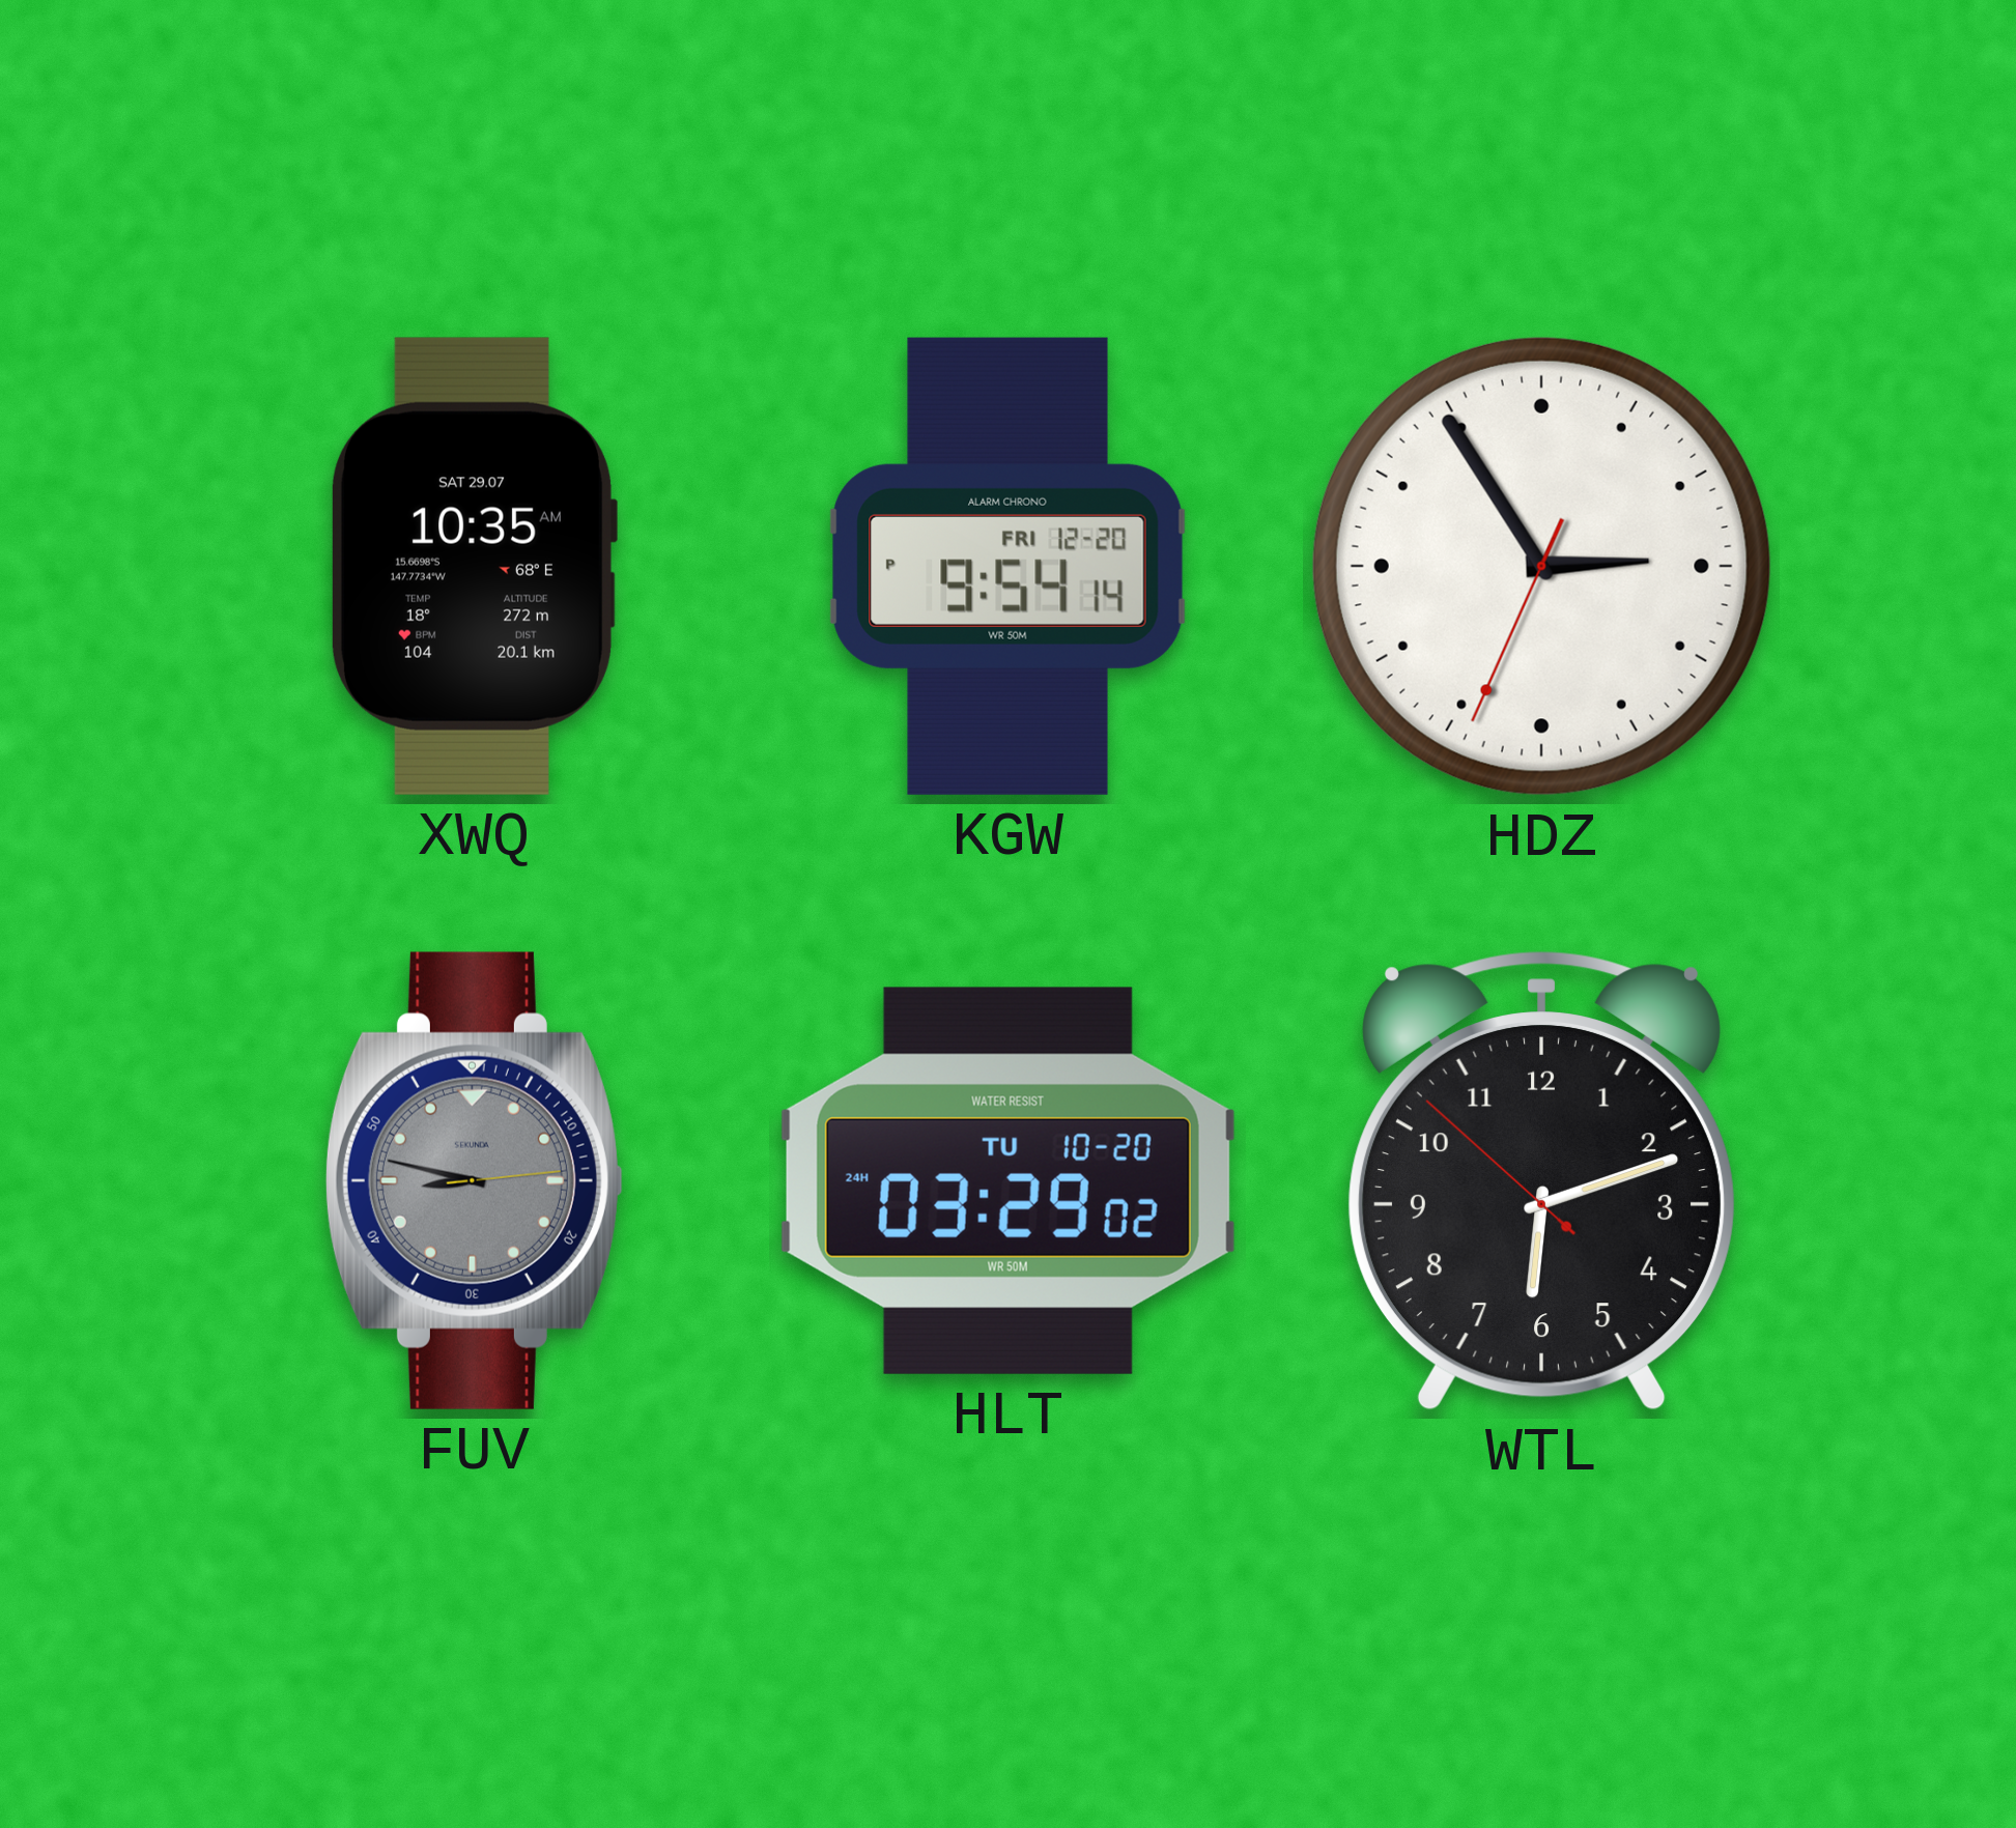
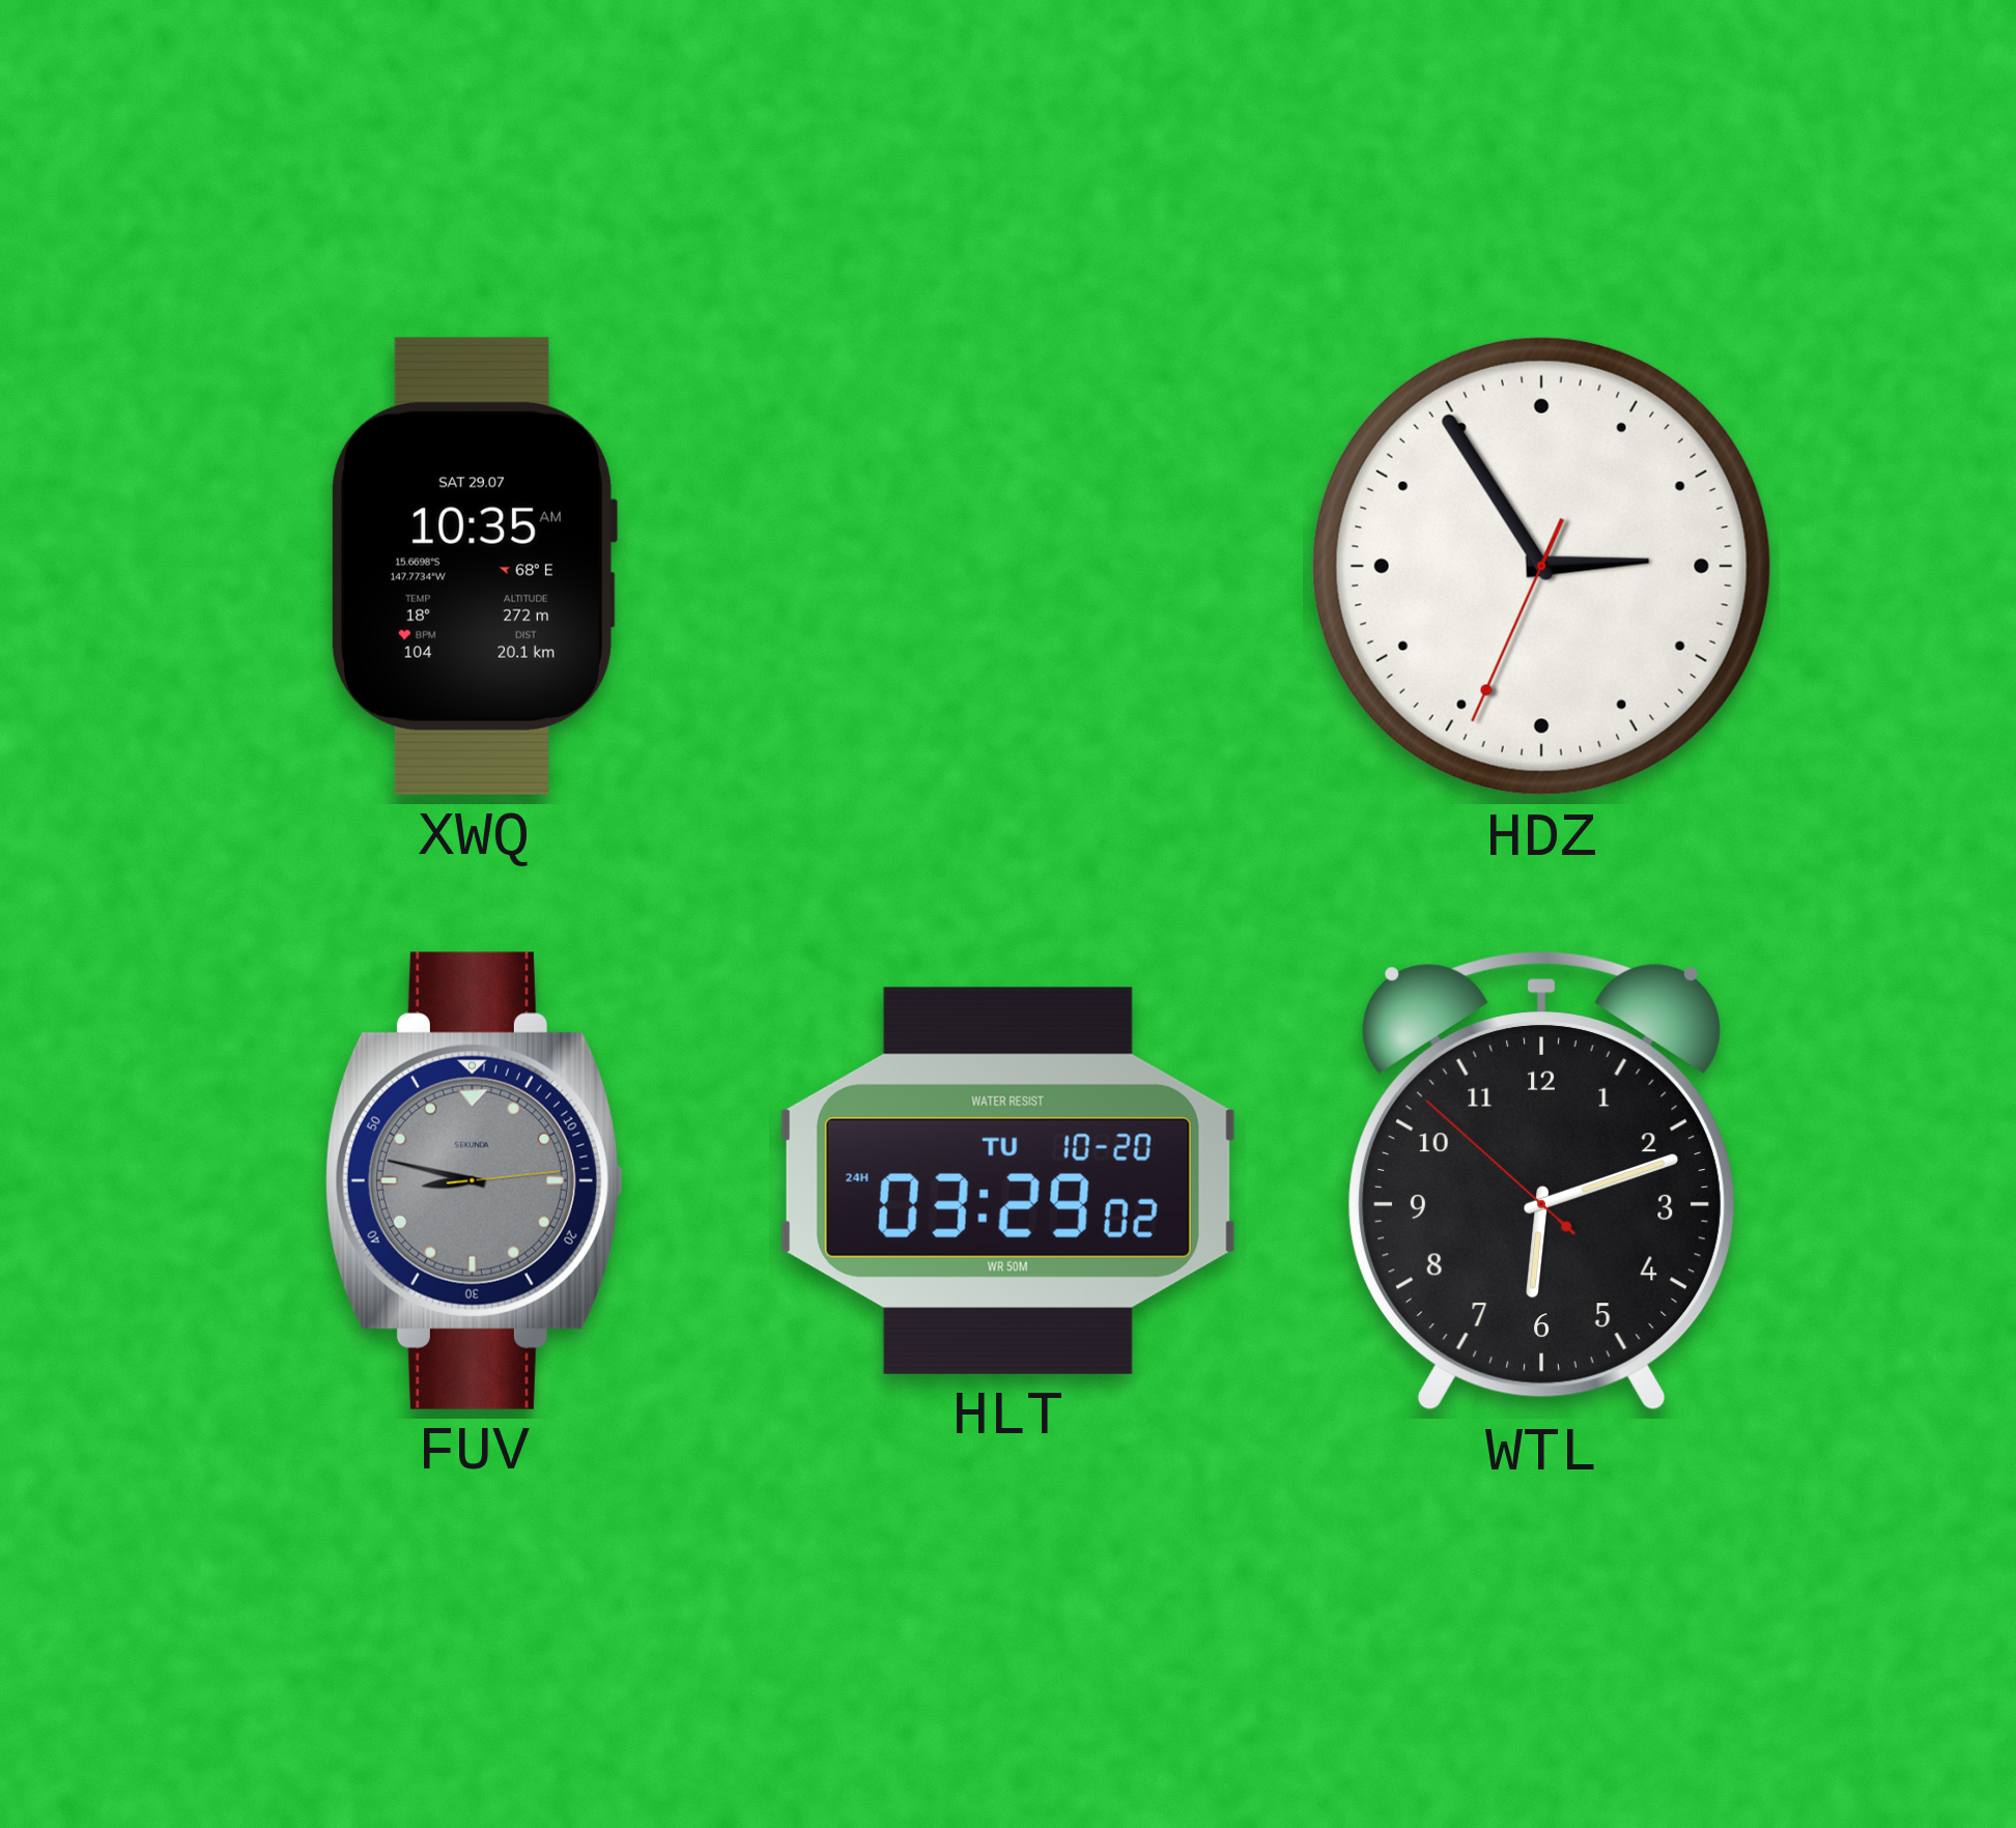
KGW: 9:54 -> none
